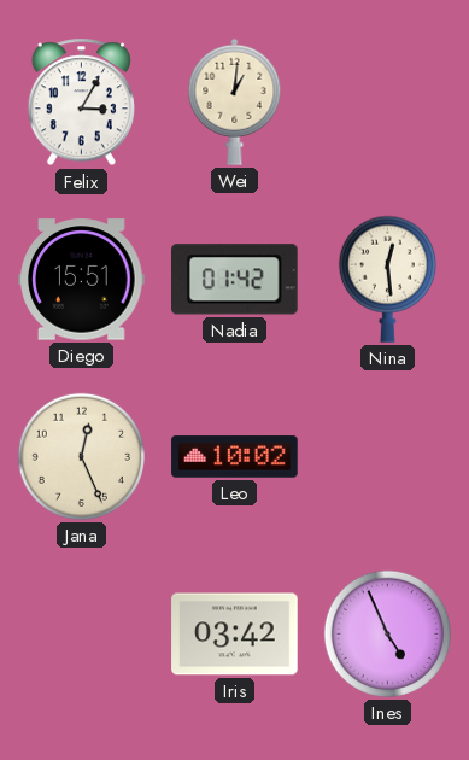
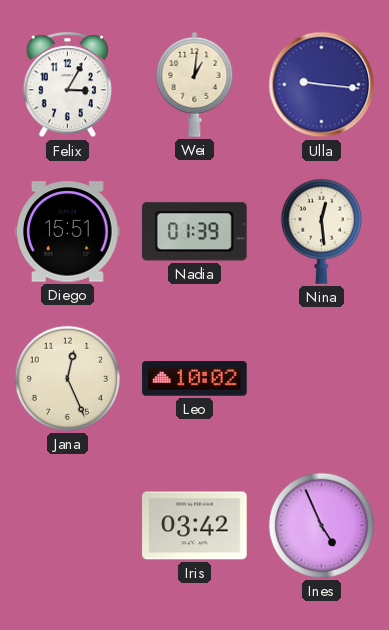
Ulla: none -> 9:16
Nadia: 01:42 -> 01:39
